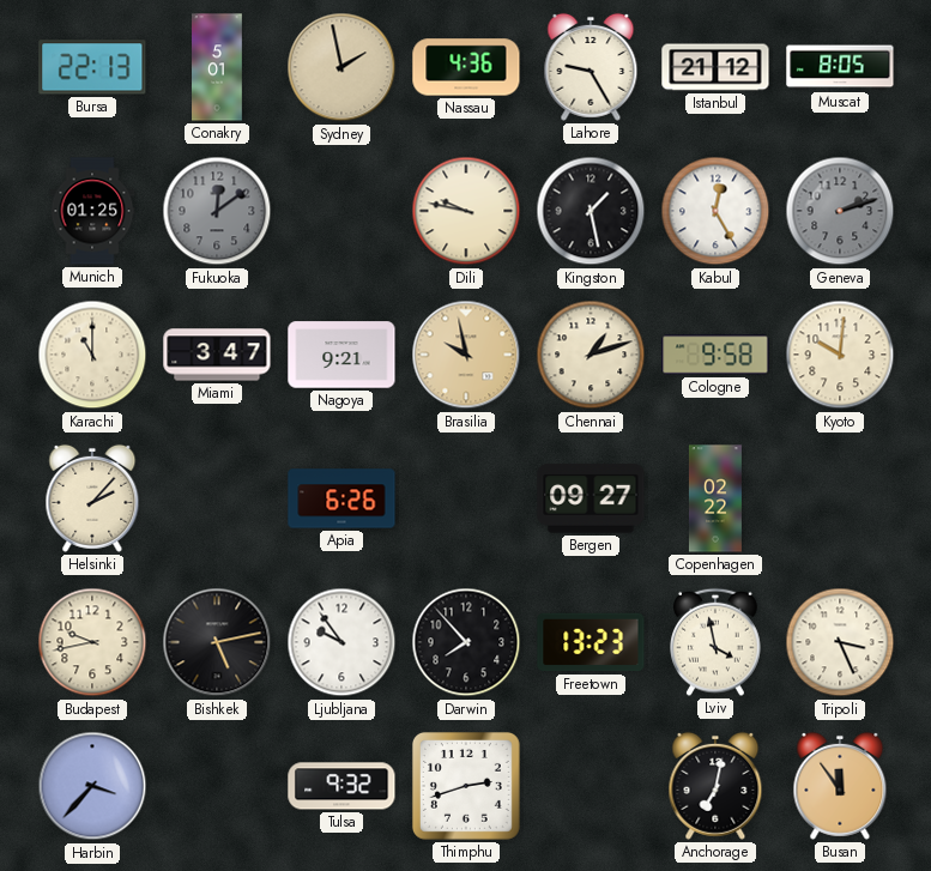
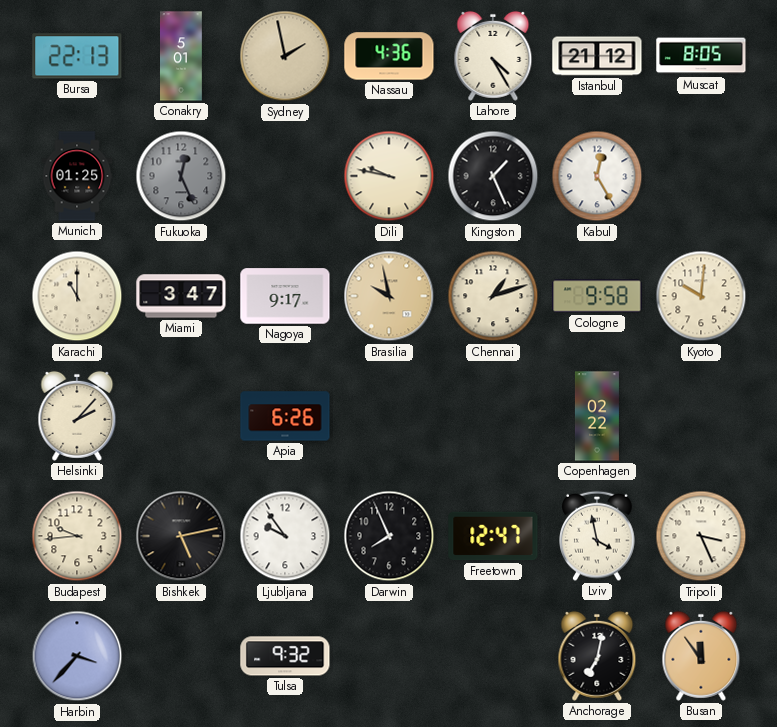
Lahore: 9:25 -> 4:25
Fukuoka: 12:09 -> 12:26
Kingston: 1:28 -> 1:26
Geneva: 2:12 -> none
Nagoya: 9:21 -> 9:17
Bergen: 09:27 -> none
Budapest: 9:43 -> 9:44
Darwin: 7:53 -> 7:56
Freetown: 13:23 -> 12:47
Thimphu: 2:42 -> none
